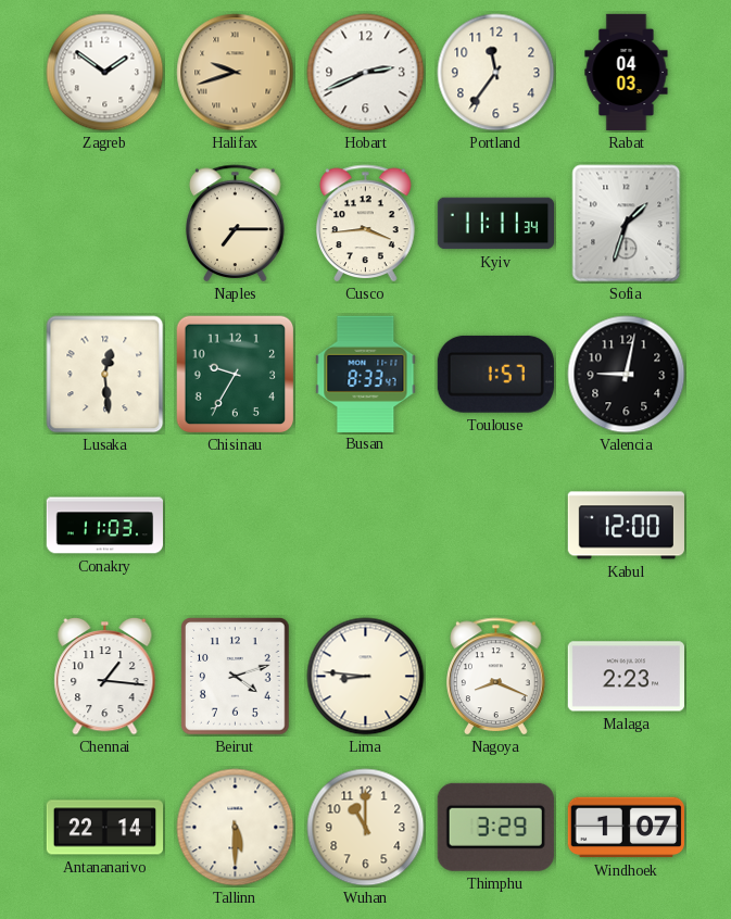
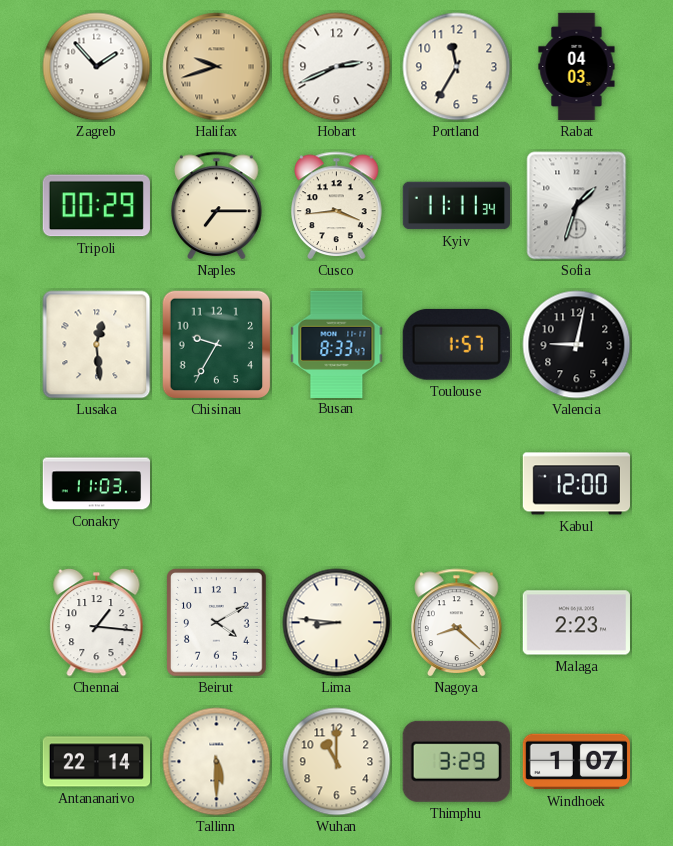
Zagreb: 1:51 -> 1:53
Portland: 11:36 -> 11:35
Tripoli: none -> 00:29
Beirut: 4:12 -> 4:10
Nagoya: 8:19 -> 8:22
